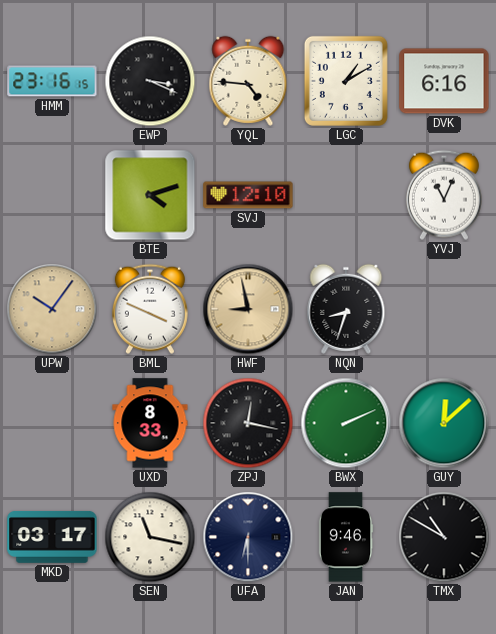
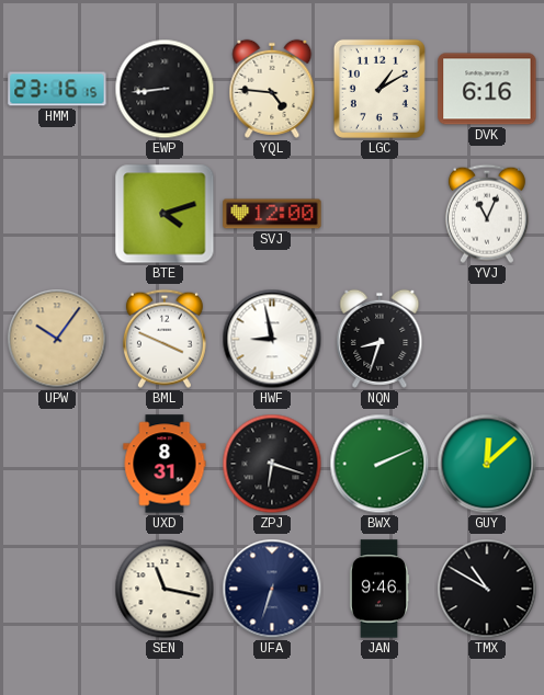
EWP: 3:19 -> 8:44
SVJ: 12:10 -> 12:00
HWF dial: champagne -> white
UXD: 8:33 -> 8:31
ZPJ: 12:17 -> 6:18
MKD: 03:17 -> none
UFA: 6:30 -> 6:33
